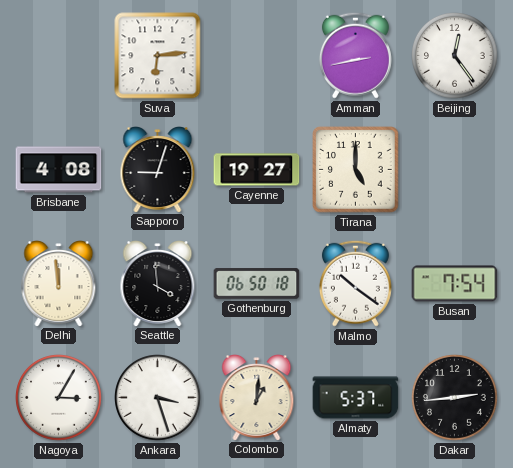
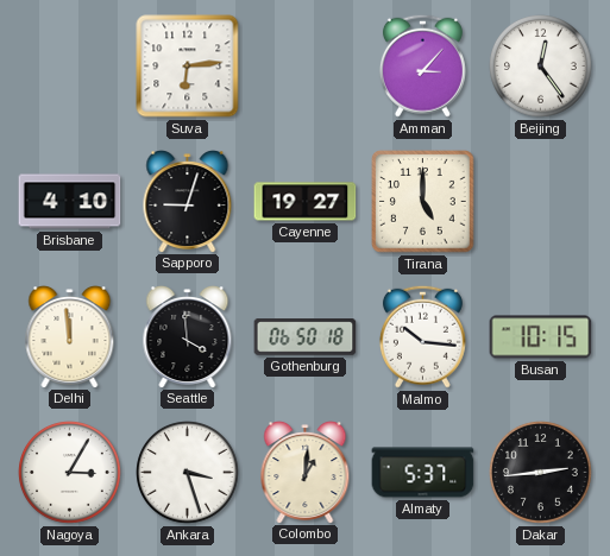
Amman: 2:43 -> 3:07
Brisbane: 4:08 -> 4:10
Malmo: 10:21 -> 10:16
Busan: 7:54 -> 10:15
